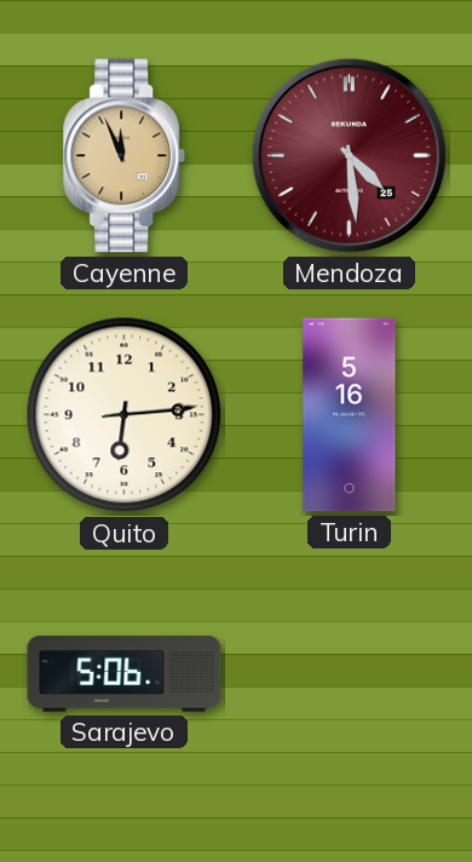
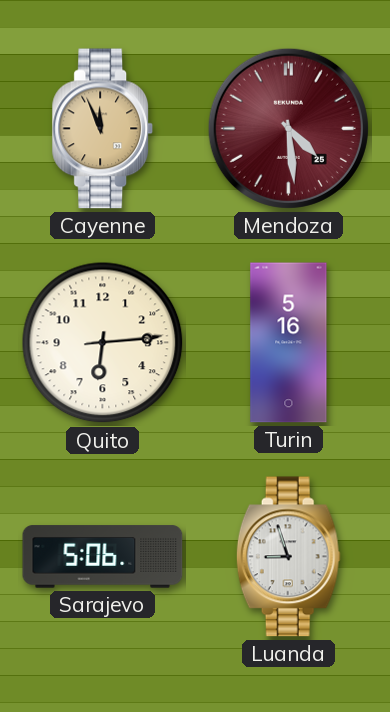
Luanda: none -> 8:57
